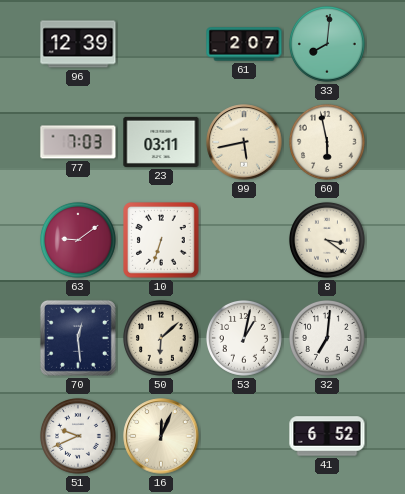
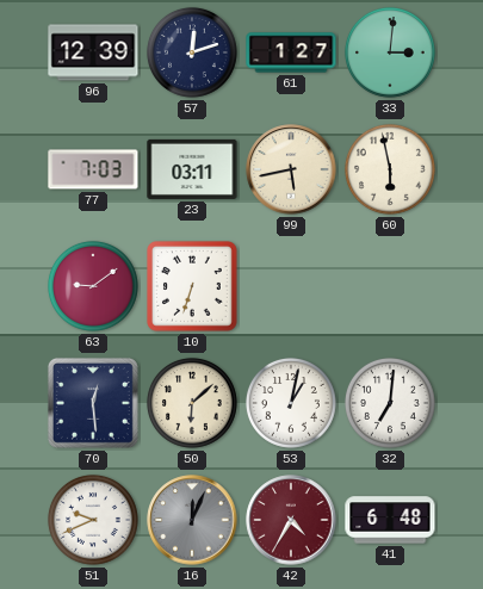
57: none -> 12:12
61: 2:07 -> 1:27
33: 8:01 -> 3:01
8: 3:21 -> none
16 dial: cream -> grey
42: none -> 4:35
41: 6:52 -> 6:48
